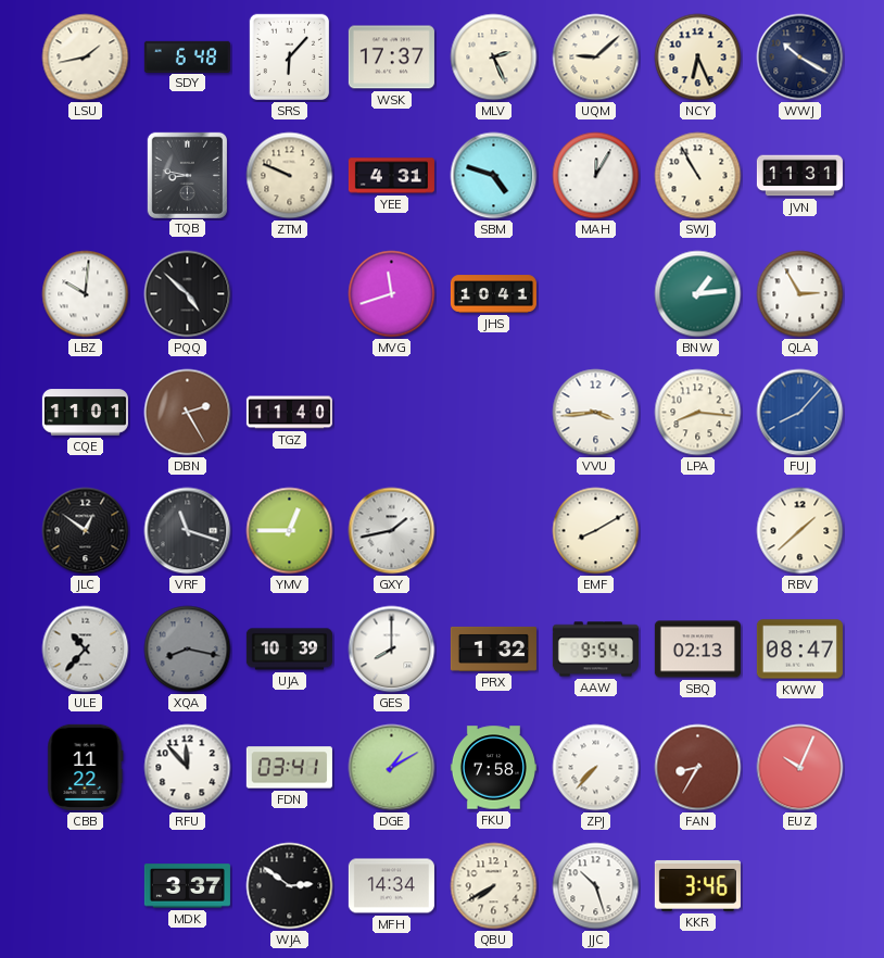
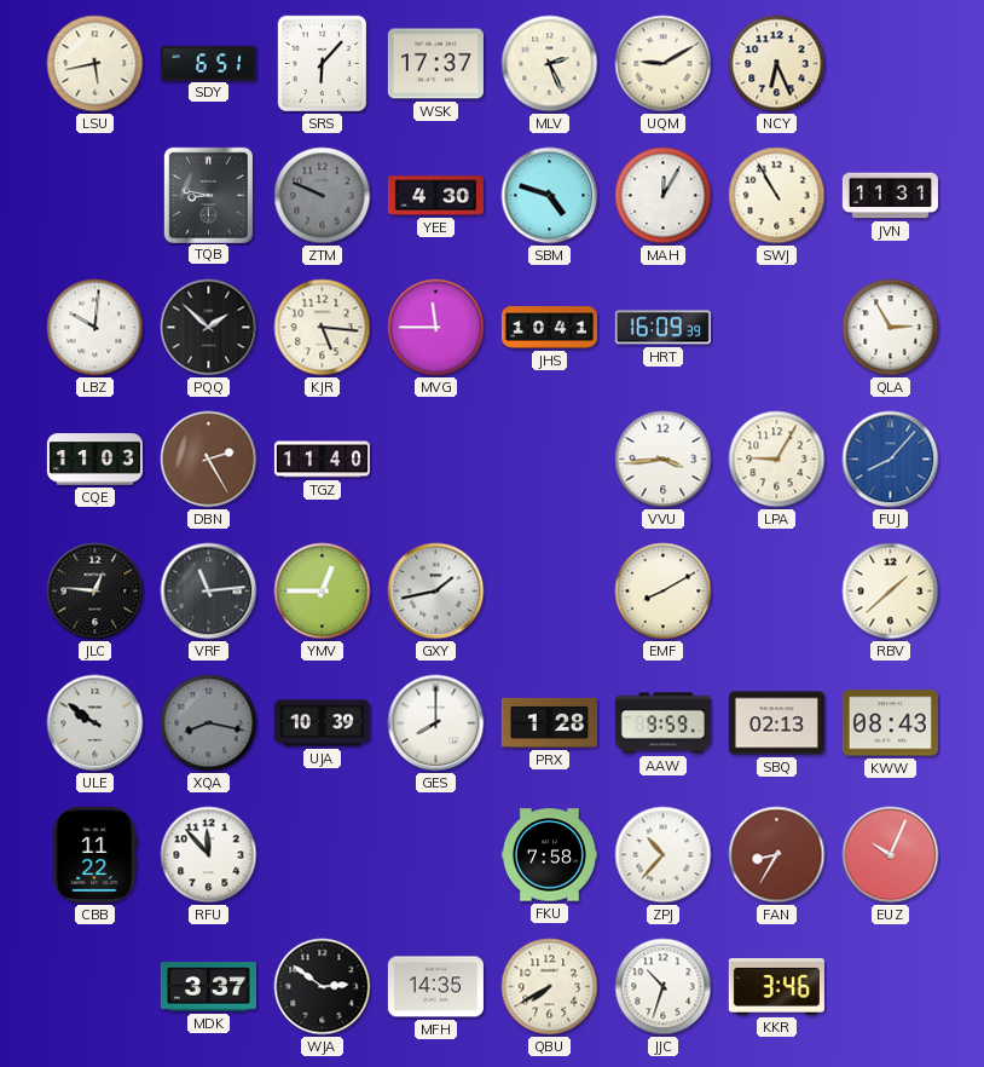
LSU: 1:43 -> 5:43
SDY: 6:48 -> 6:51
UQM: 9:08 -> 9:10
WWJ: 10:20 -> none
ZTM dial: cream -> grey
YEE: 4:31 -> 4:30
PQQ: 4:52 -> 1:52
KJR: none -> 5:16
MVG: 11:42 -> 11:45
HRT: none -> 16:09
BNW: 1:14 -> none
CQE: 11:01 -> 11:03
LPA: 8:16 -> 9:05
JLC: 12:51 -> 12:46
VRF: 11:18 -> 11:14
ULE: 10:37 -> 9:51
PRX: 1:32 -> 1:28
AAW: 9:54 -> 9:59
KWW: 08:47 -> 08:43
FDN: 03:41 -> none
DGE: 1:10 -> none
ZPJ: 7:37 -> 10:37
MFH: 14:34 -> 14:35
JJC: 10:27 -> 10:33
